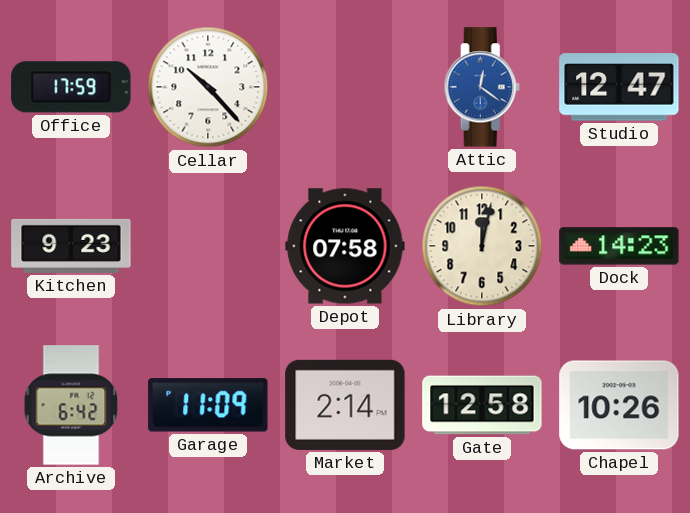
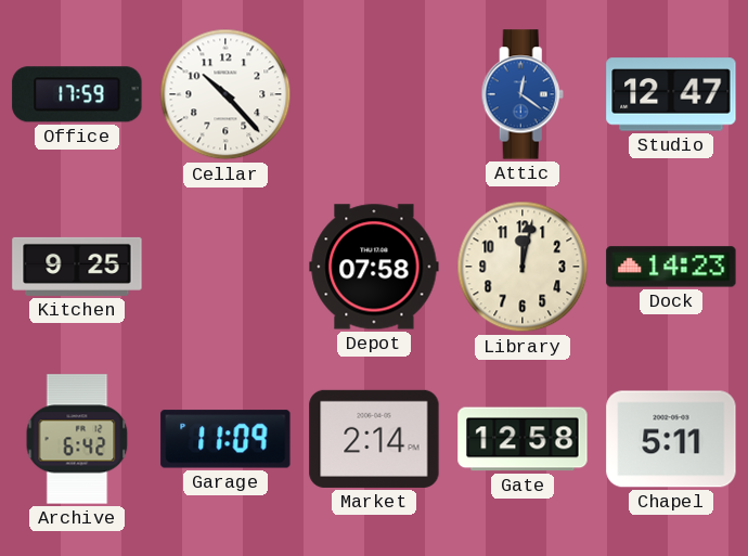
Kitchen: 9:23 -> 9:25
Chapel: 10:26 -> 5:11
